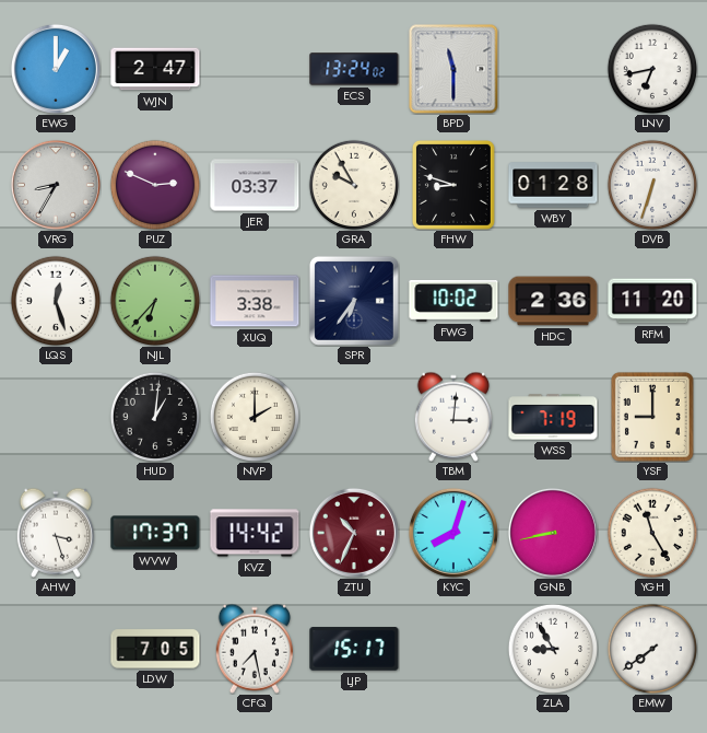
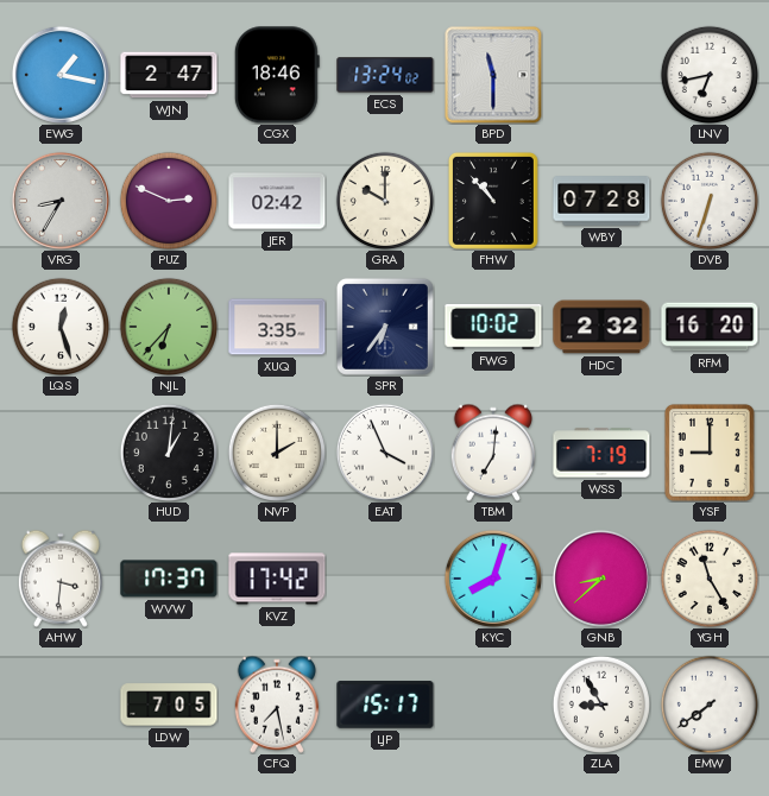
EWG: 1:00 -> 1:17
CGX: none -> 18:46
JER: 03:37 -> 02:42
GRA: 9:55 -> 10:00
FHW: 8:48 -> 10:53
WBY: 01:28 -> 07:28
XUQ: 3:38 -> 3:35
HDC: 2:36 -> 2:32
RFM: 11:20 -> 16:20
EAT: none -> 3:56
TBM: 3:01 -> 7:01
AHW: 3:27 -> 3:31
KVZ: 14:42 -> 17:42
ZTU: 10:34 -> none
GNB: 8:43 -> 8:38
